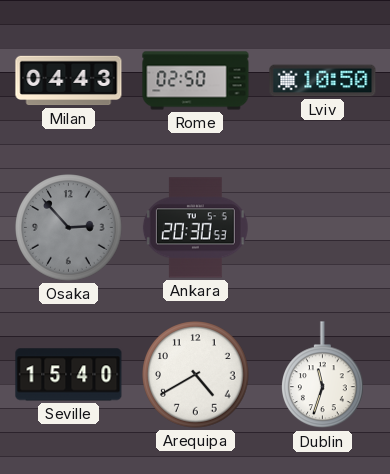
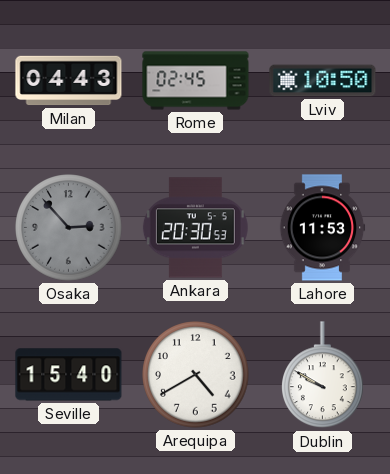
Rome: 02:50 -> 02:45
Lahore: none -> 11:53
Dublin: 11:33 -> 9:50
